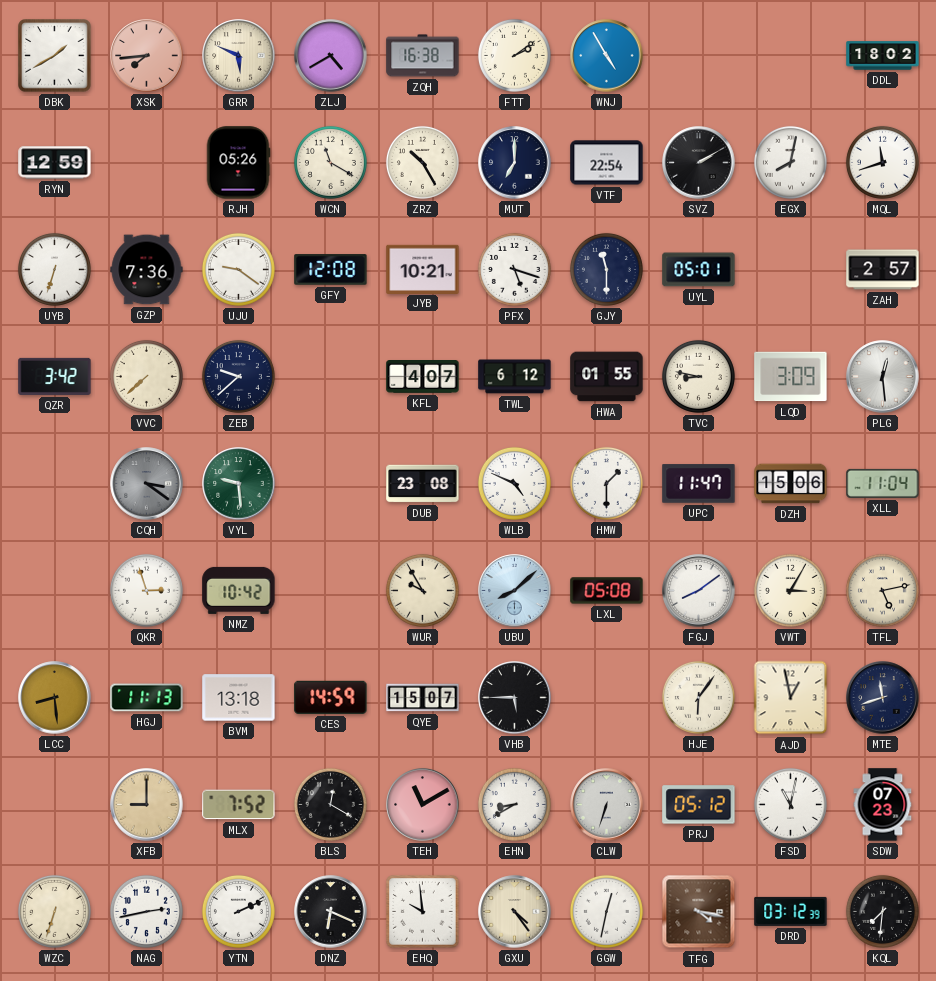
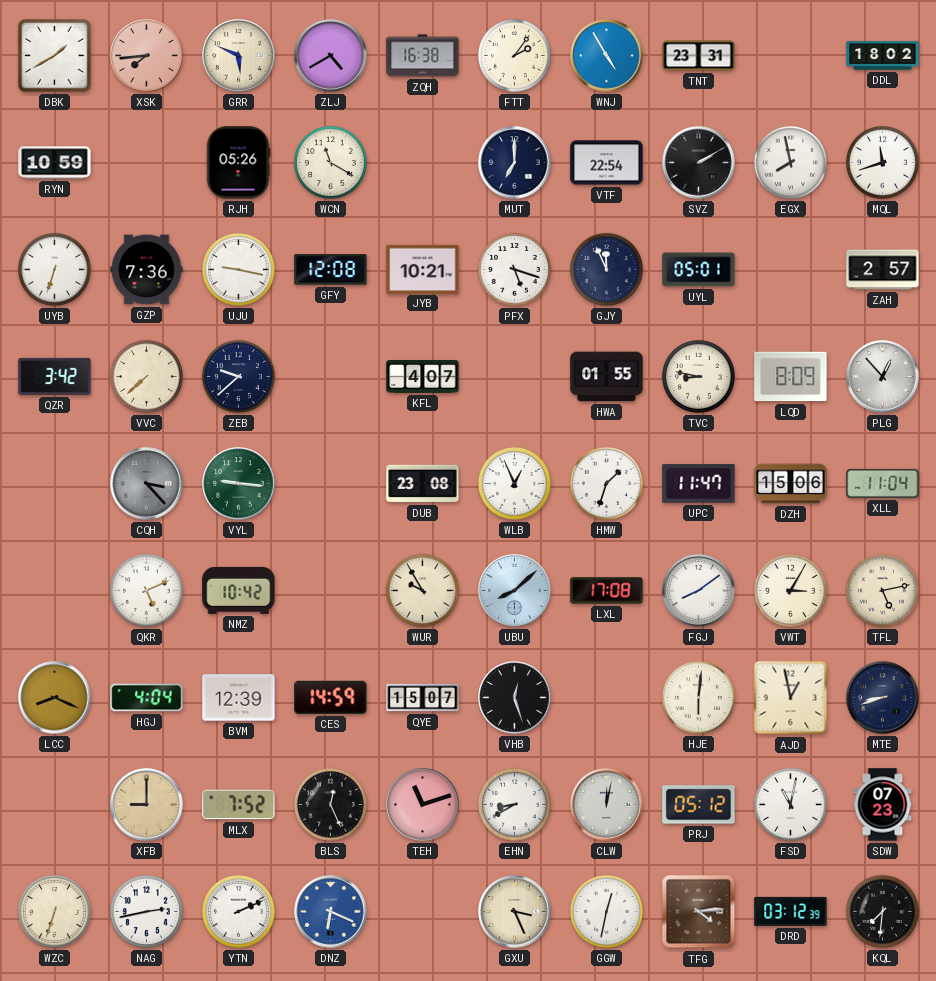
FTT: 2:09 -> 2:06
TNT: none -> 23:31
RYN: 12:59 -> 10:59
ZRZ: 10:25 -> none
EGX: 8:02 -> 7:58
UJU: 9:21 -> 9:17
GJY: 11:30 -> 11:56
TWL: 6:12 -> none
LQD: 3:09 -> 8:09
PLG: 12:29 -> 12:53
CQH: 3:21 -> 3:23
VYL: 9:29 -> 9:16
WLB: 4:49 -> 12:56
HMW: 1:30 -> 1:33
QKR: 2:57 -> 5:11
LXL: 05:08 -> 17:08
LCC: 8:29 -> 8:19
HGJ: 11:13 -> 4:04
BVM: 13:18 -> 12:39
VHB: 5:45 -> 12:27
HJE: 6:06 -> 6:01
MTE: 11:42 -> 8:42
BLS: 12:20 -> 12:26
TEH: 11:10 -> 11:12
CLW: 6:33 -> 12:02
DNZ dial: black -> blue
EHQ: 9:59 -> none
GXU: 4:24 -> 3:26
TFG: 4:17 -> 4:14
